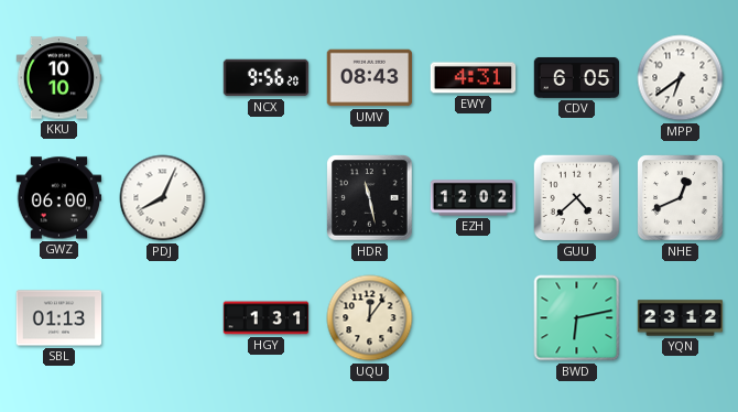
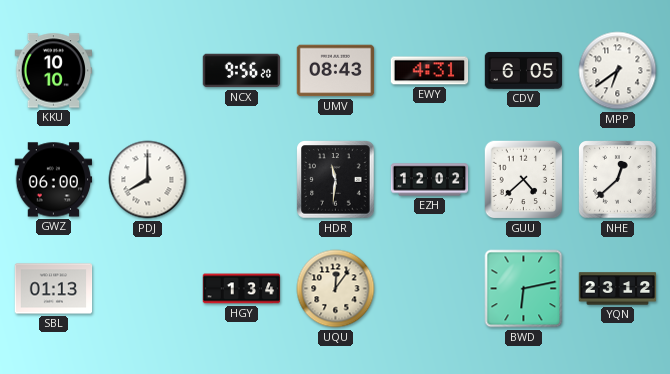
PDJ: 8:04 -> 8:00
HDR: 11:28 -> 11:31
NHE: 12:41 -> 12:38
HGY: 1:31 -> 1:34
